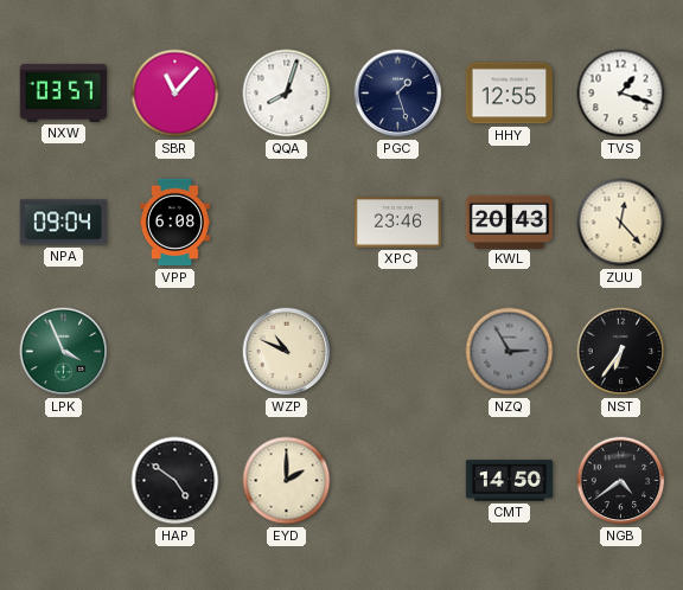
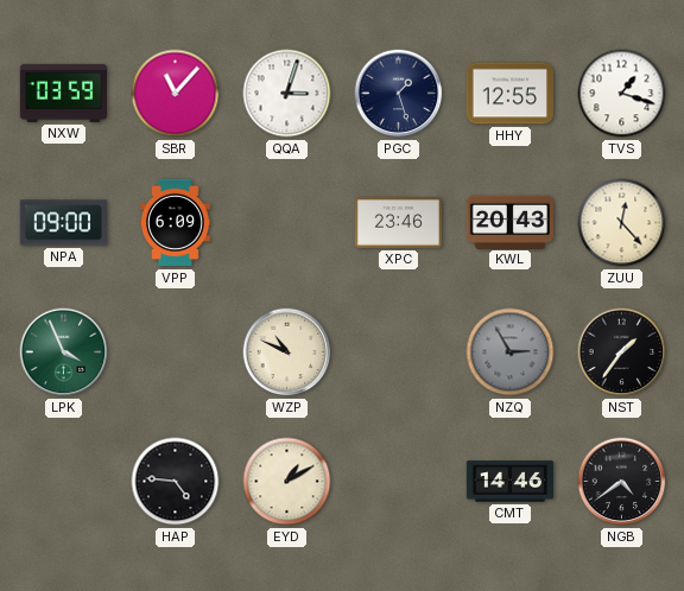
NXW: 03:57 -> 03:59
QQA: 8:03 -> 3:03
NPA: 09:04 -> 09:00
VPP: 6:08 -> 6:09
NST: 6:36 -> 1:36
HAP: 4:51 -> 4:46
EYD: 2:00 -> 1:10
CMT: 14:50 -> 14:46
